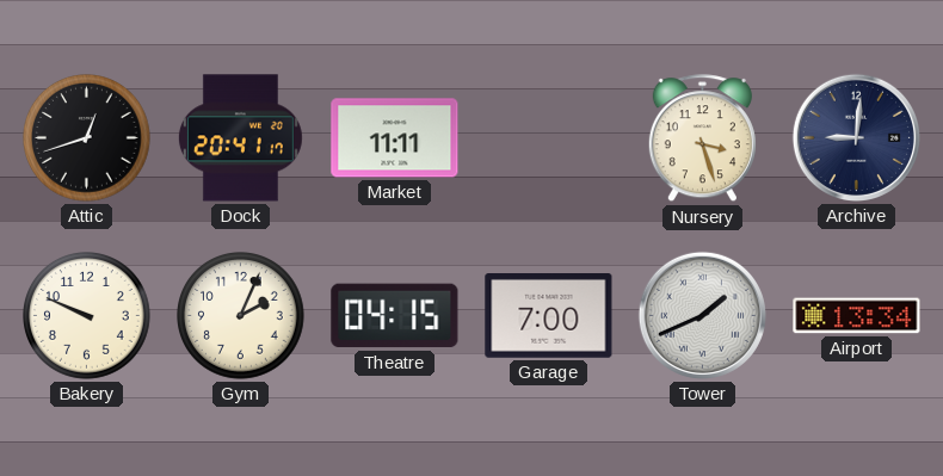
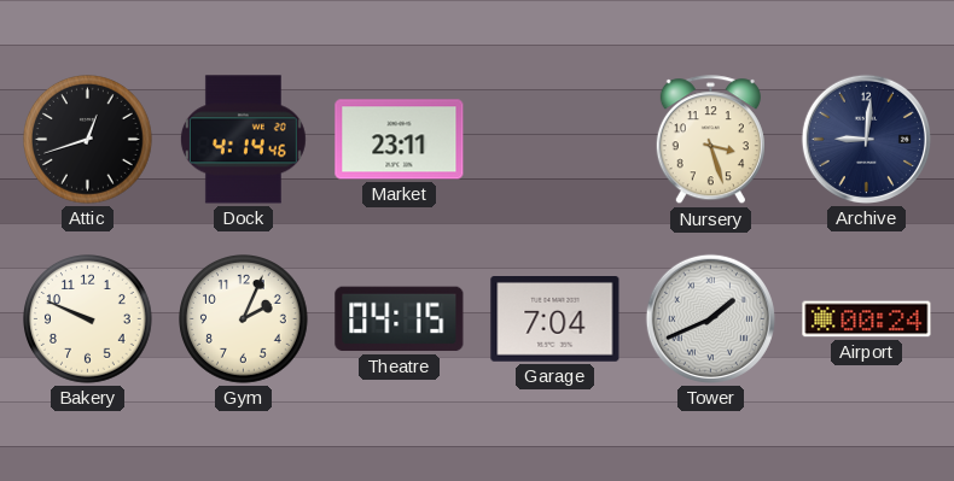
Dock: 20:41 -> 4:14
Market: 11:11 -> 23:11
Garage: 7:00 -> 7:04
Airport: 13:34 -> 00:24
